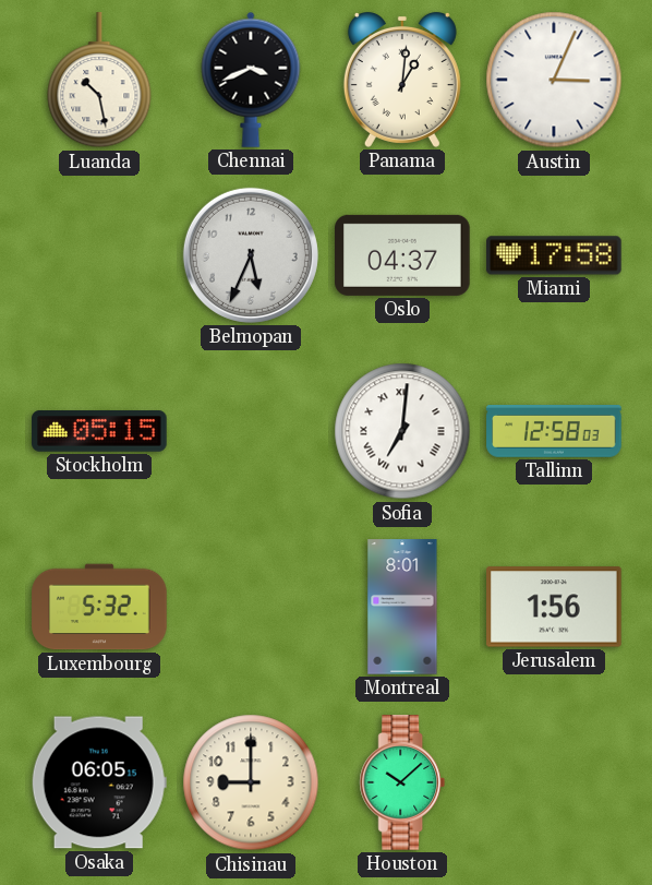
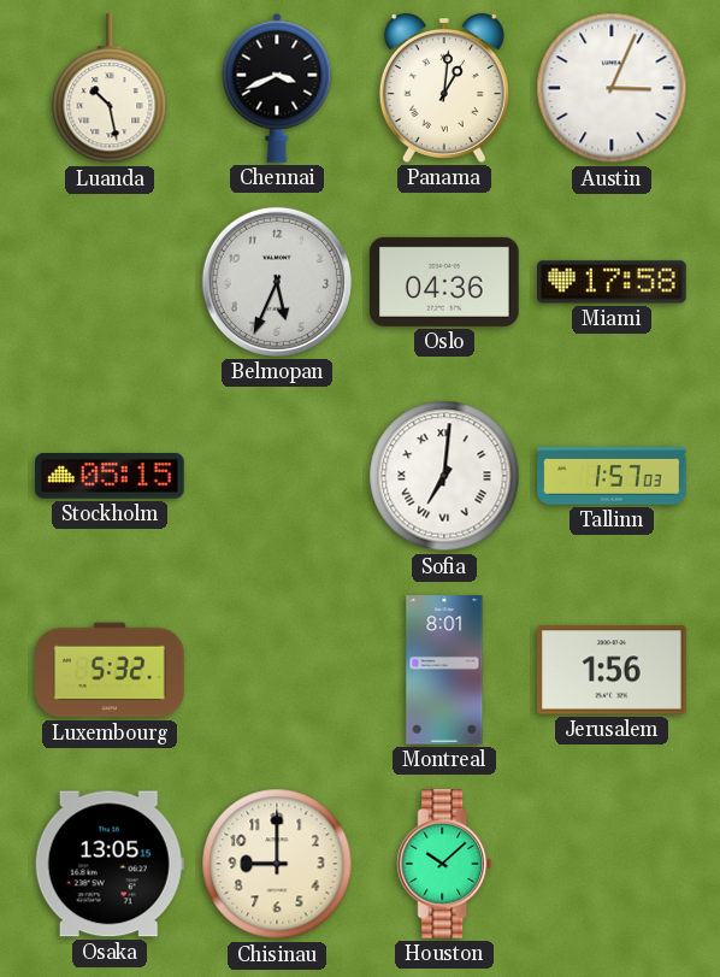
Oslo: 04:37 -> 04:36
Tallinn: 12:58 -> 1:57
Osaka: 06:05 -> 13:05
